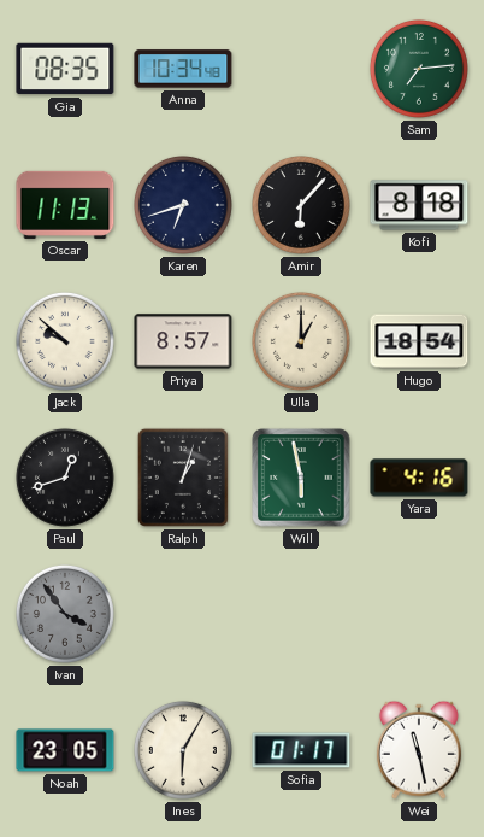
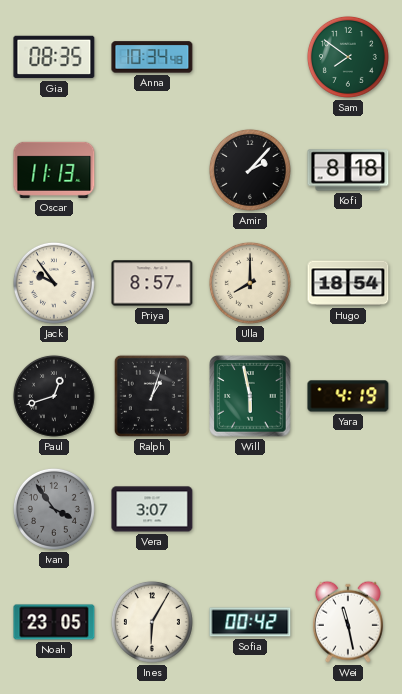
Sam: 7:14 -> 7:51
Karen: 6:42 -> none
Amir: 6:07 -> 2:07
Jack: 9:52 -> 9:54
Ulla: 1:00 -> 8:00
Yara: 4:16 -> 4:19
Vera: none -> 3:07
Sofia: 01:17 -> 00:42
